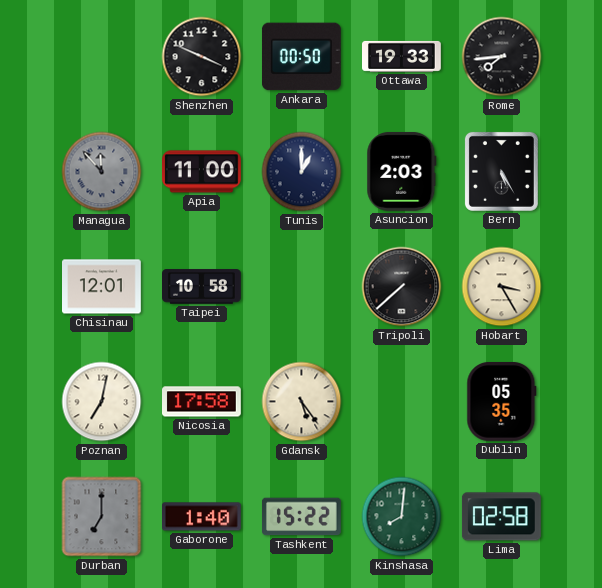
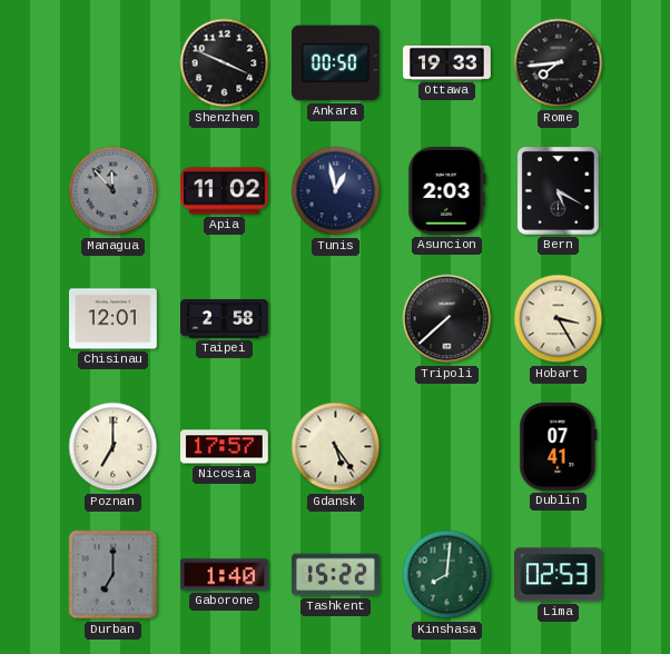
Apia: 11:00 -> 11:02
Tunis: 1:00 -> 12:58
Bern: 5:25 -> 5:20
Taipei: 10:58 -> 2:58
Poznan: 7:02 -> 7:00
Nicosia: 17:58 -> 17:57
Dublin: 05:35 -> 07:41
Lima: 02:58 -> 02:53
